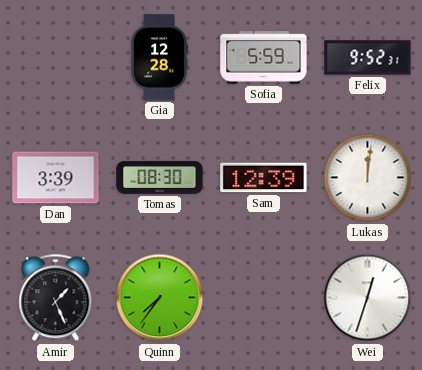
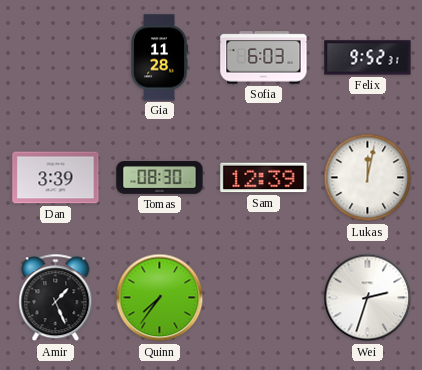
Gia: 12:28 -> 11:28
Sofia: 5:59 -> 6:03
Lukas: 12:01 -> 12:02
Wei: 12:33 -> 2:33
